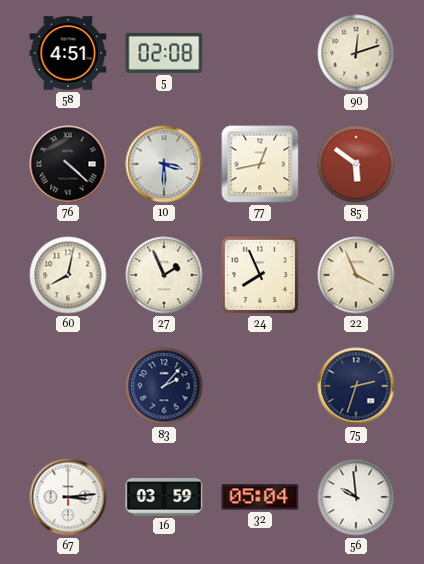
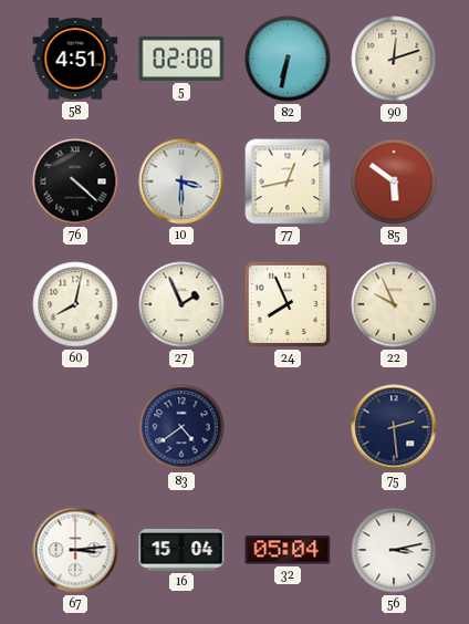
82: none -> 6:32
22: 3:56 -> 9:56
83: 2:07 -> 4:39
75: 2:33 -> 2:29
16: 03:59 -> 15:04
56: 9:59 -> 3:13
